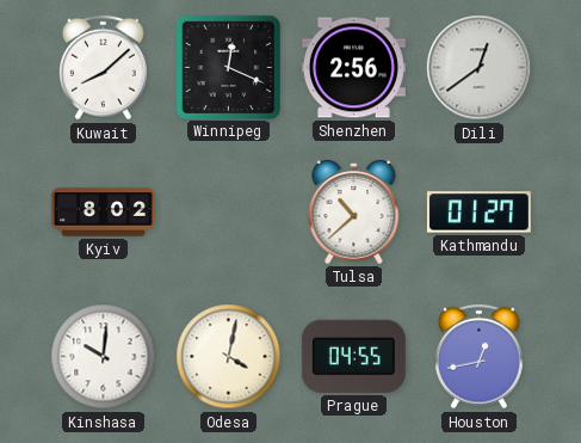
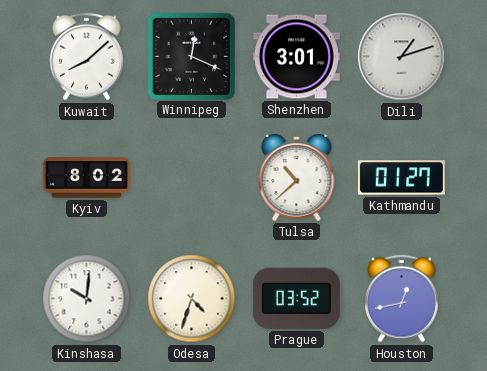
Shenzhen: 2:56 -> 3:01
Dili: 12:39 -> 1:12
Odesa: 4:02 -> 4:33
Prague: 04:55 -> 03:52
